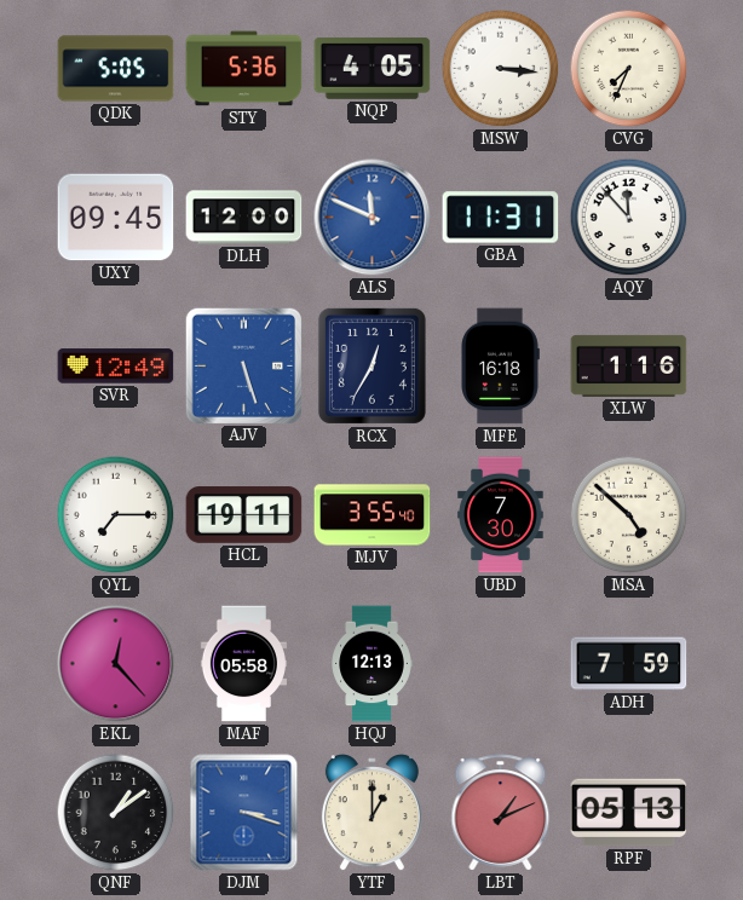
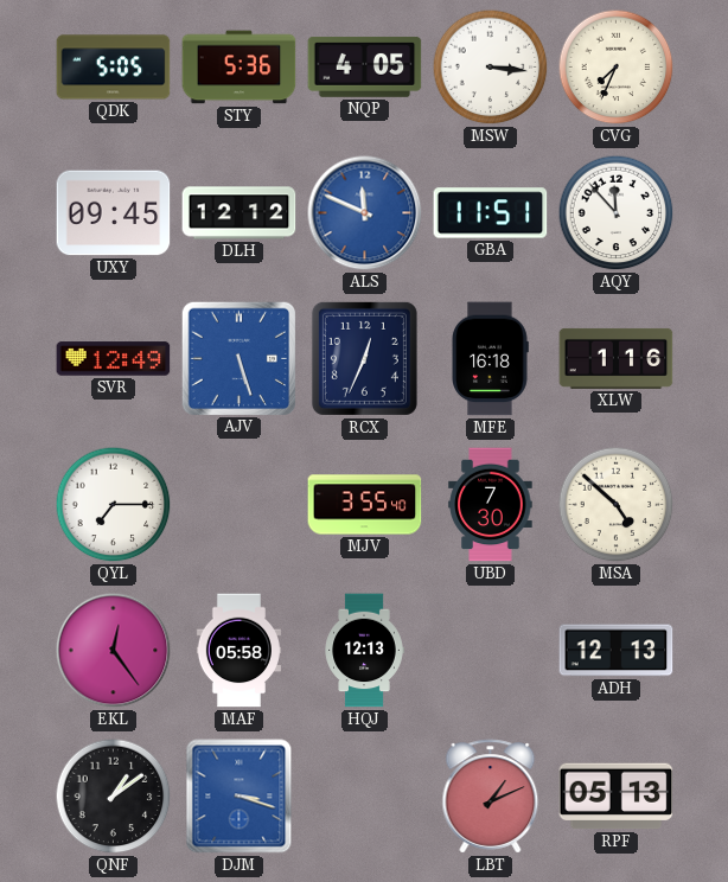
DLH: 12:00 -> 12:12
GBA: 11:31 -> 11:51
RCX: 12:35 -> 12:34
HCL: 19:11 -> none
EKL: 12:23 -> 12:24
ADH: 7:59 -> 12:13
YTF: 1:00 -> none
